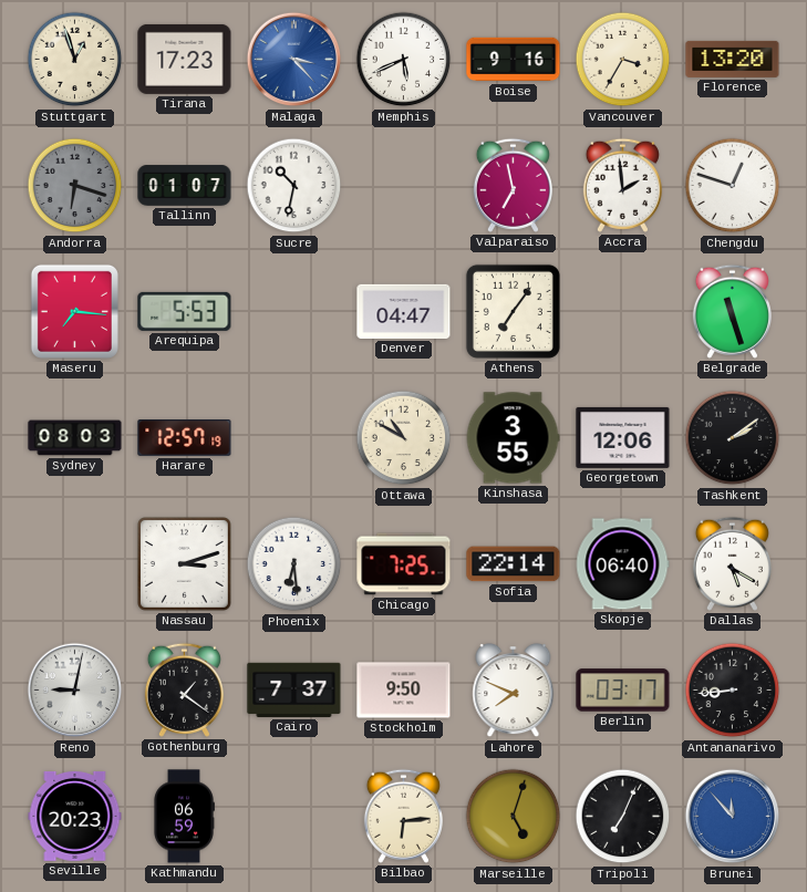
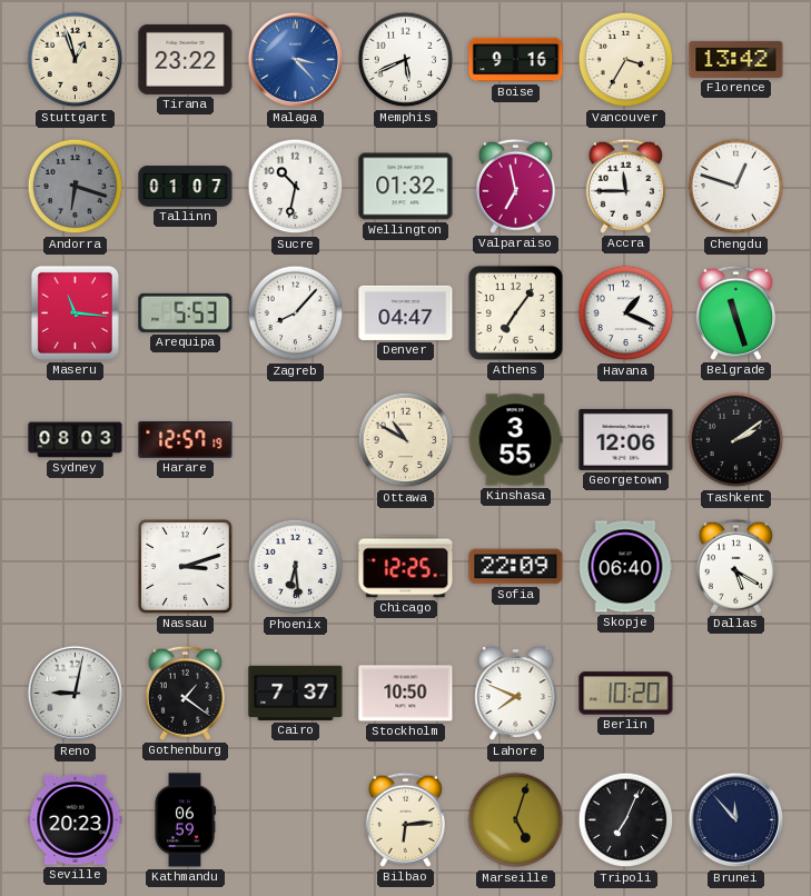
Tirana: 17:23 -> 23:22
Florence: 13:20 -> 13:42
Wellington: none -> 01:32
Accra: 1:59 -> 11:45
Maseru: 7:16 -> 11:16
Zagreb: none -> 8:07
Havana: none -> 1:19
Chicago: 7:25 -> 12:25
Sofia: 22:14 -> 22:09
Stockholm: 9:50 -> 10:50
Berlin: 03:17 -> 10:20
Antananarivo: 8:44 -> none
Brunei dial: blue -> navy
